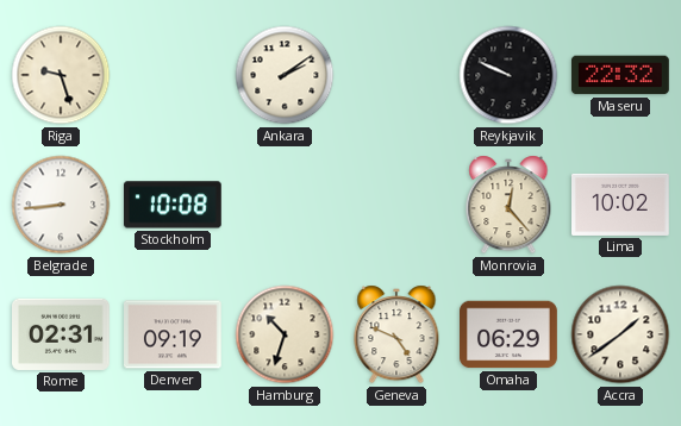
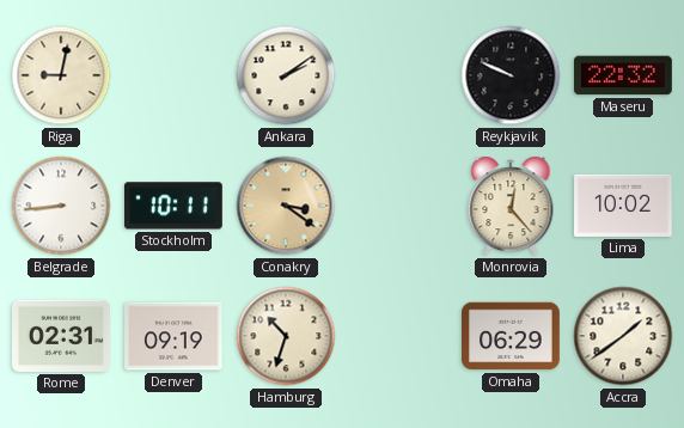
Riga: 9:27 -> 9:02
Stockholm: 10:08 -> 10:11
Conakry: none -> 3:21
Geneva: 4:49 -> none
